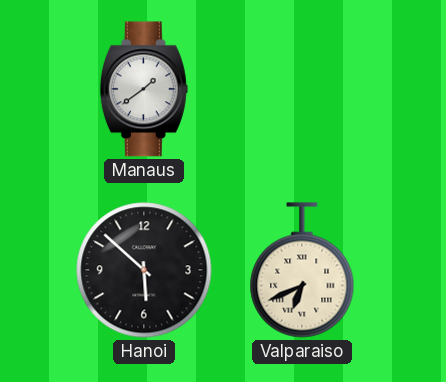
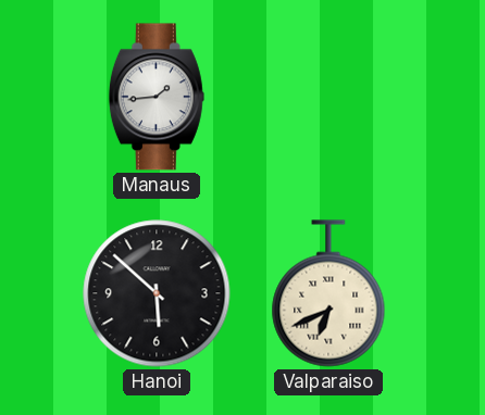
Manaus: 1:39 -> 1:44
